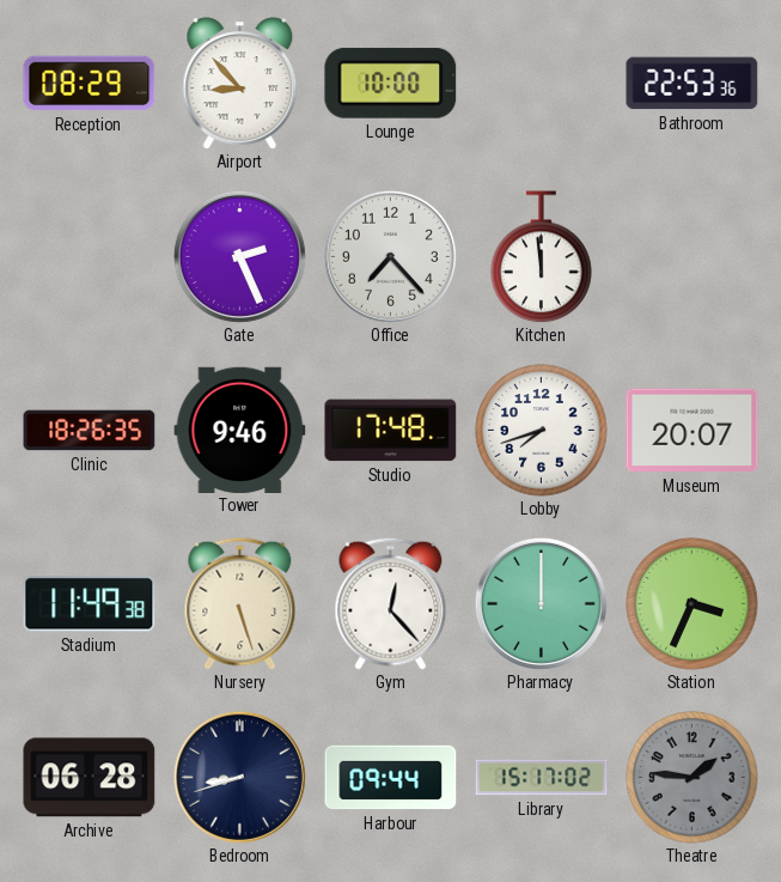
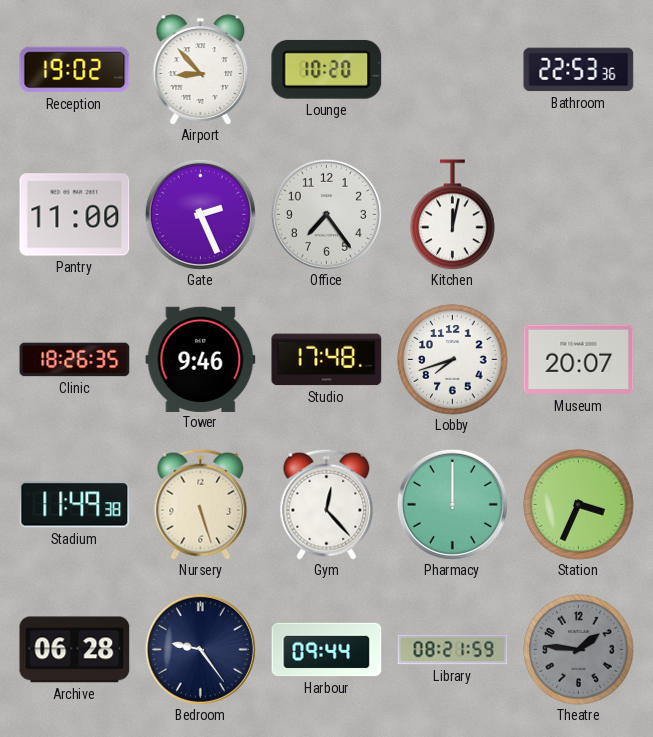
Reception: 08:29 -> 19:02
Lounge: 10:00 -> 10:20
Pantry: none -> 11:00
Office: 7:23 -> 7:24
Kitchen: 11:59 -> 12:02
Bedroom: 8:42 -> 9:24
Library: 15:17 -> 08:21
